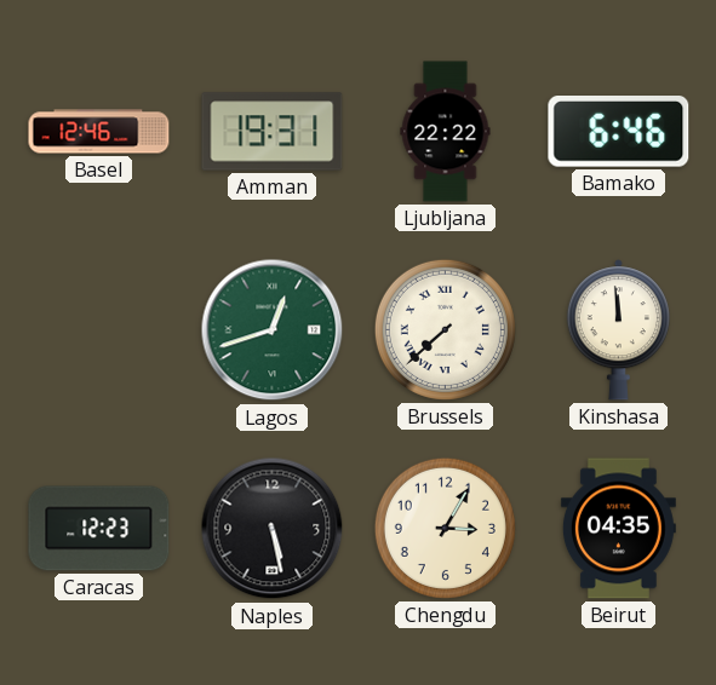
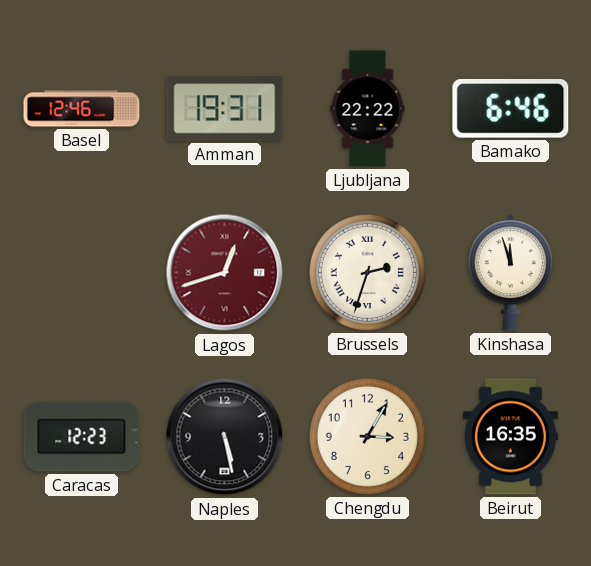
Lagos dial: green -> burgundy
Brussels: 7:38 -> 2:33
Kinshasa: 11:59 -> 11:57
Beirut: 04:35 -> 16:35
